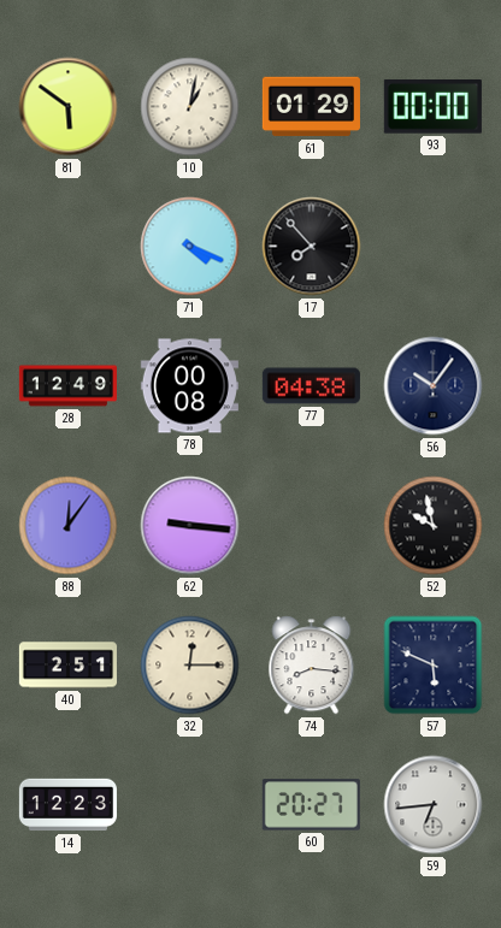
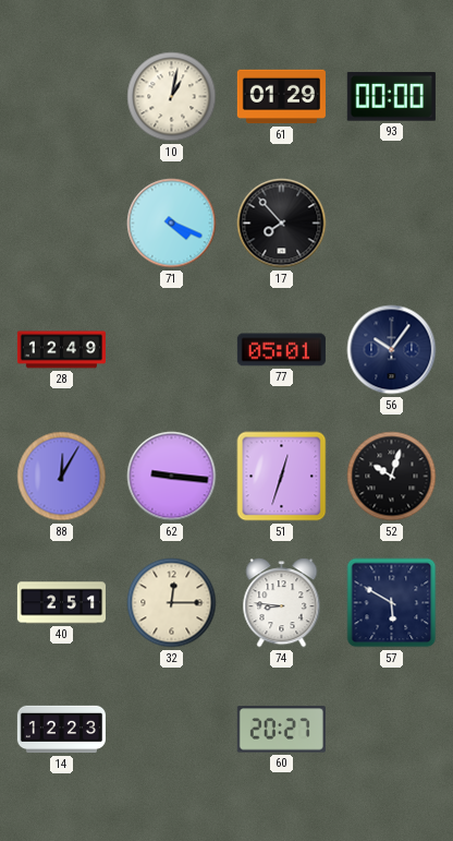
81: 5:51 -> none
78: 00:08 -> none
77: 04:38 -> 05:01
88: 12:06 -> 12:05
51: none -> 12:33
52: 9:58 -> 10:03
74: 8:16 -> 8:46
57: 5:49 -> 5:50
59: 6:44 -> none
